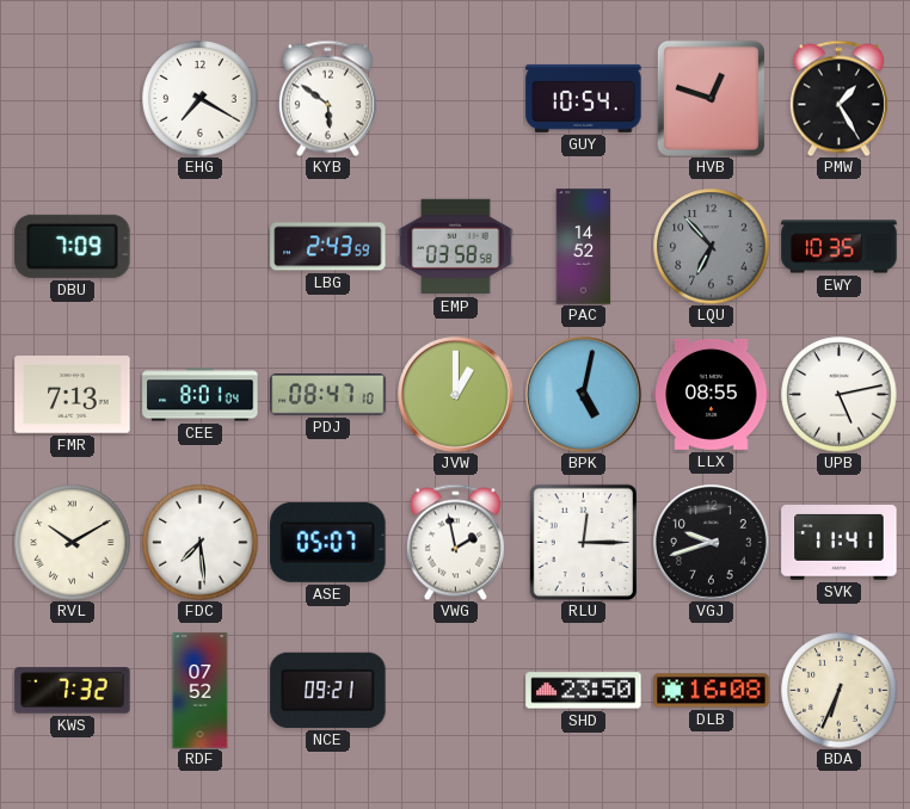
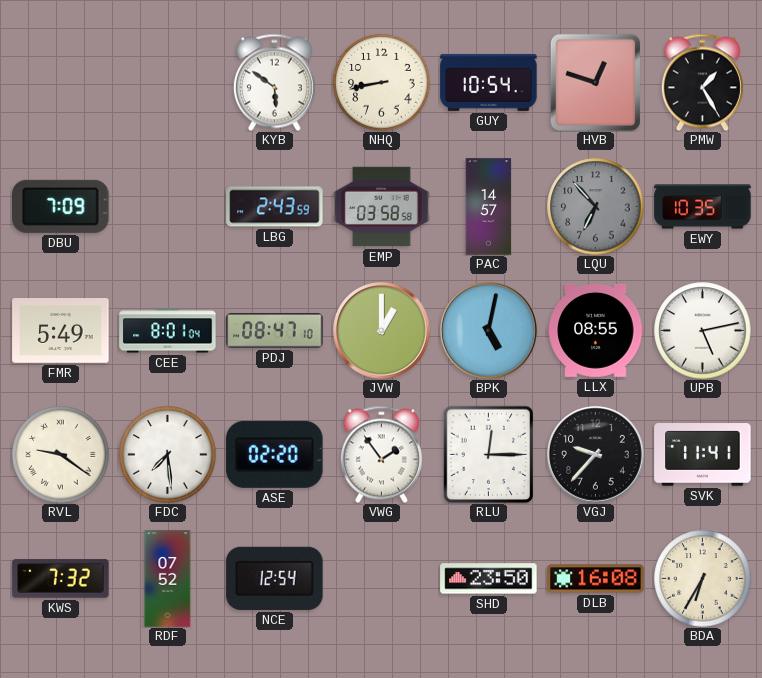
EHG: 7:20 -> none
NHQ: none -> 8:43
PAC: 14:52 -> 14:57
FMR: 7:13 -> 5:49
RVL: 10:10 -> 9:21
ASE: 05:07 -> 02:20
VWG: 1:58 -> 1:54
VGJ: 9:42 -> 9:37
NCE: 09:21 -> 12:54
BDA: 6:34 -> 6:35
